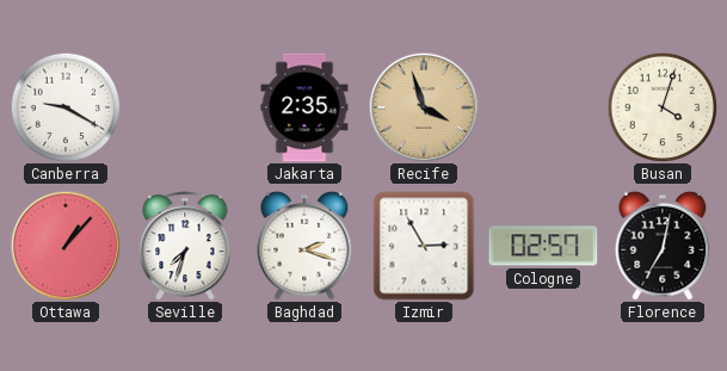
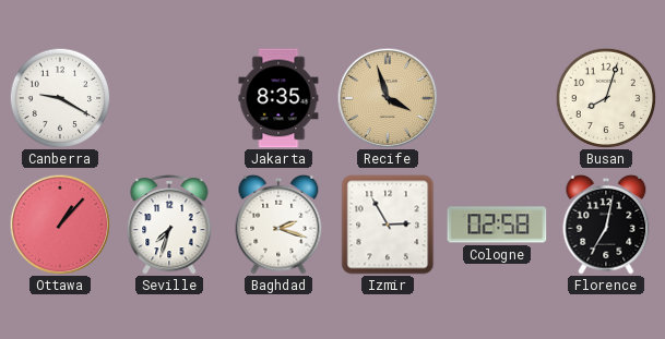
Jakarta: 2:35 -> 8:35
Busan: 4:03 -> 8:03
Cologne: 02:57 -> 02:58
